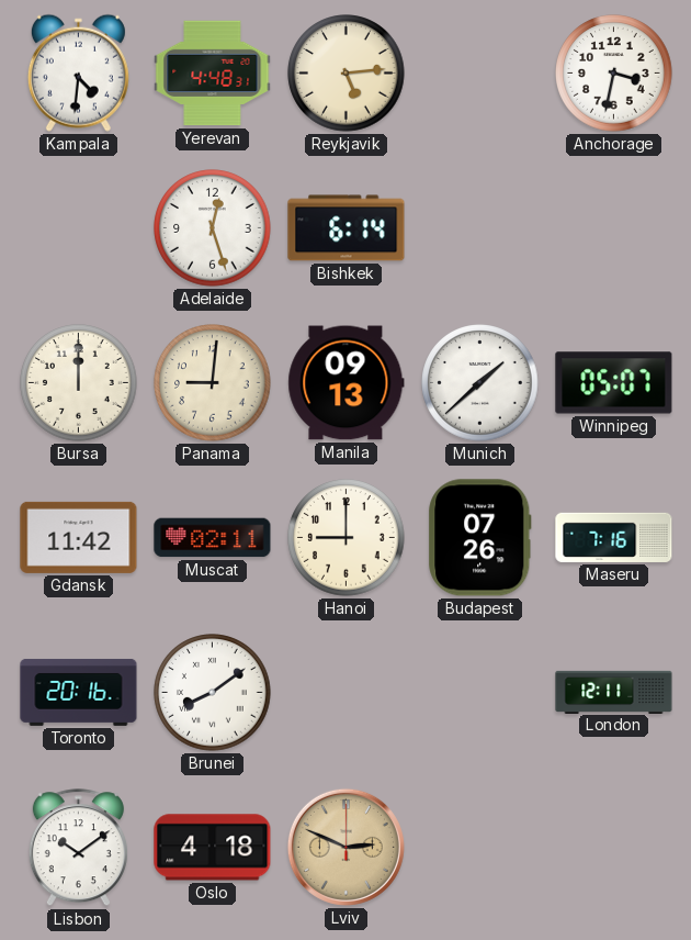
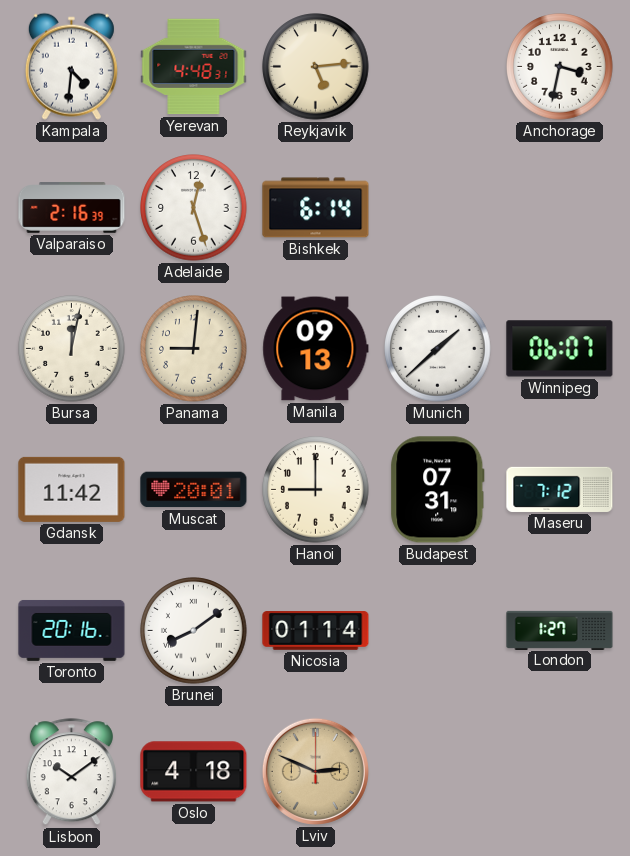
Valparaiso: none -> 2:16
Bursa: 12:00 -> 12:02
Winnipeg: 05:07 -> 06:07
Muscat: 02:11 -> 20:01
Budapest: 07:26 -> 07:31
Maseru: 7:16 -> 7:12
Nicosia: none -> 01:14
London: 12:11 -> 1:27
